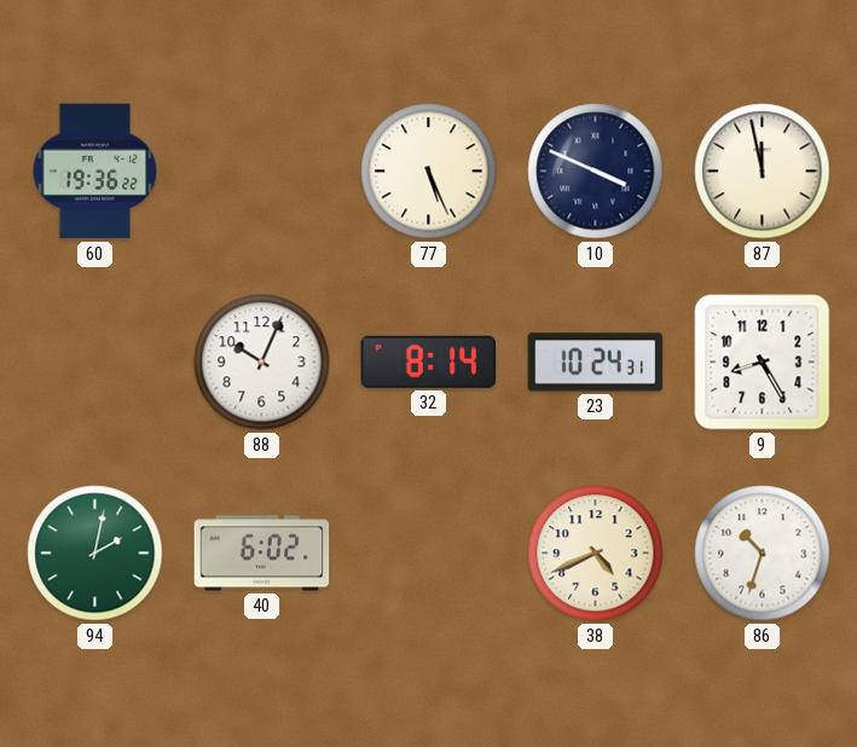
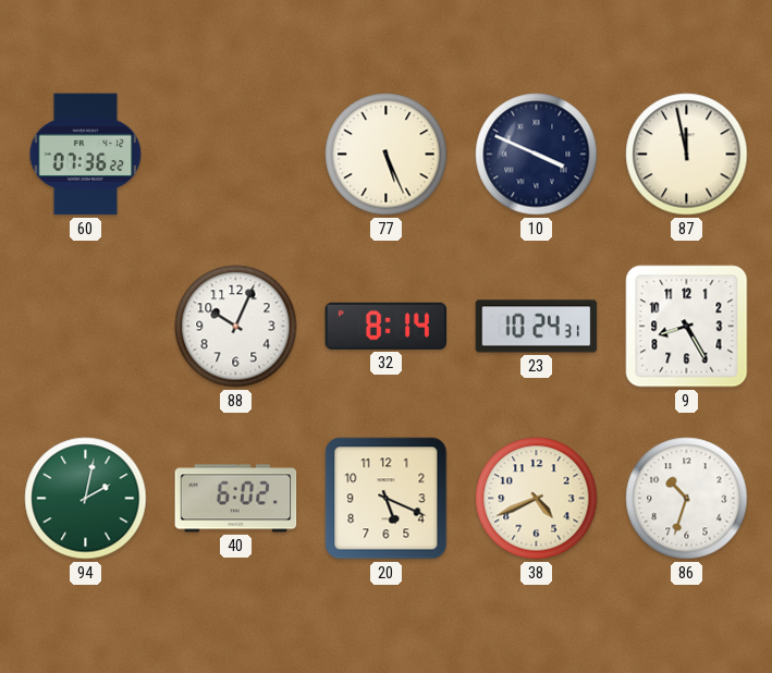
60: 19:36 -> 07:36
20: none -> 5:19
